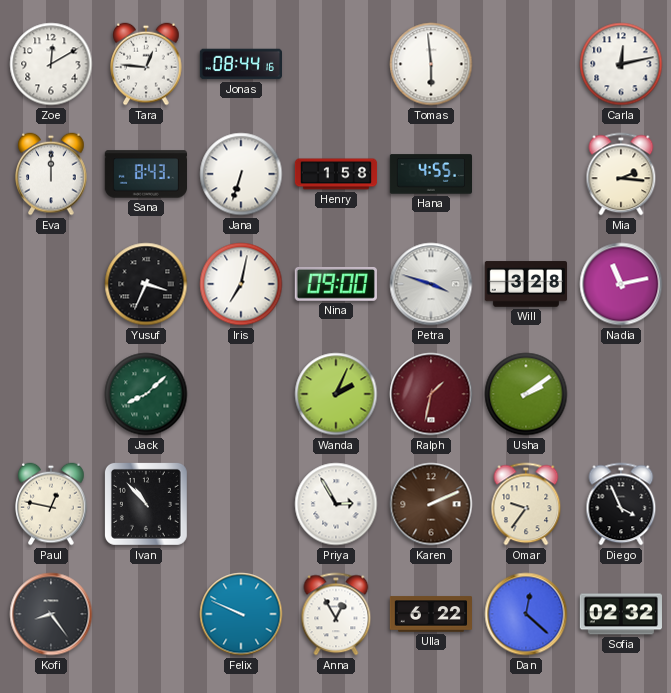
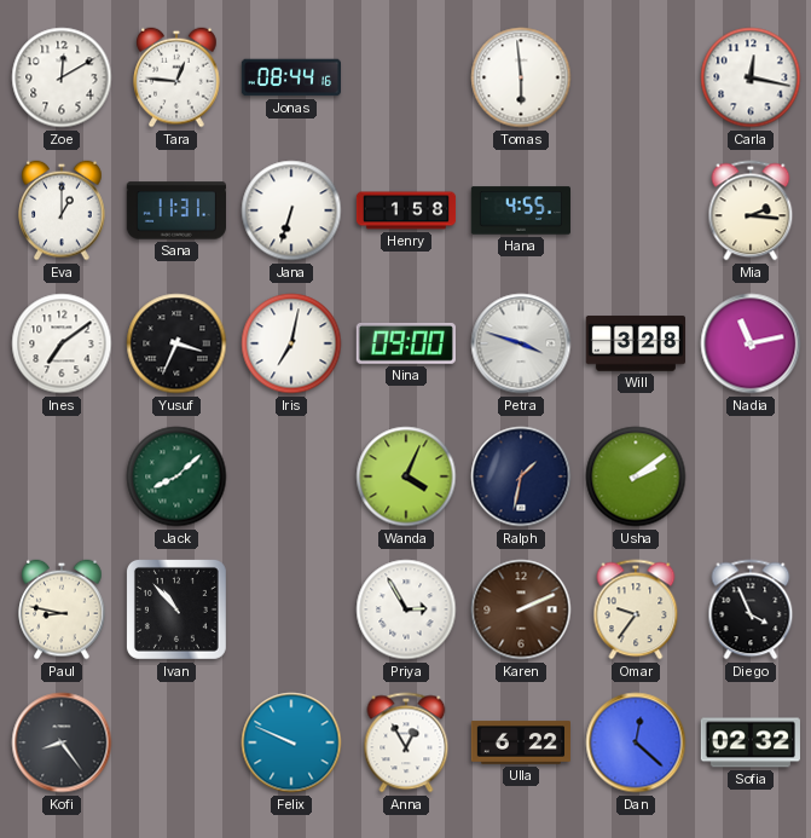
Carla: 12:13 -> 12:17
Eva: 12:00 -> 1:00
Sana: 8:43 -> 11:31
Ines: none -> 7:09
Wanda: 2:04 -> 4:04
Ralph dial: burgundy -> navy
Paul: 12:47 -> 8:47
